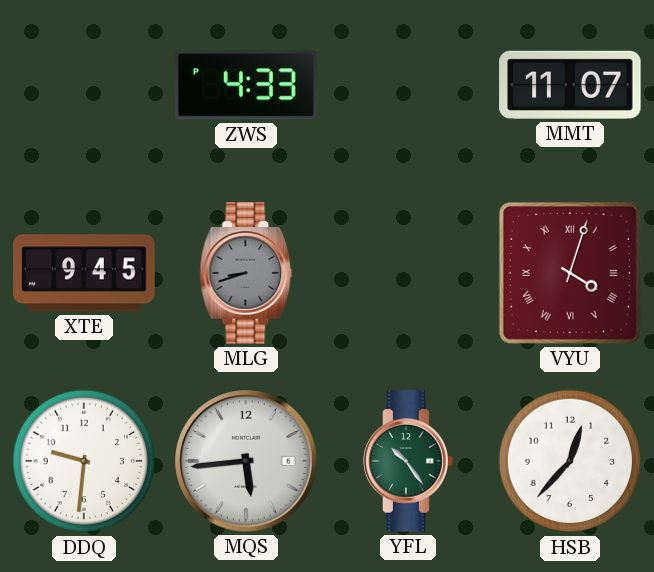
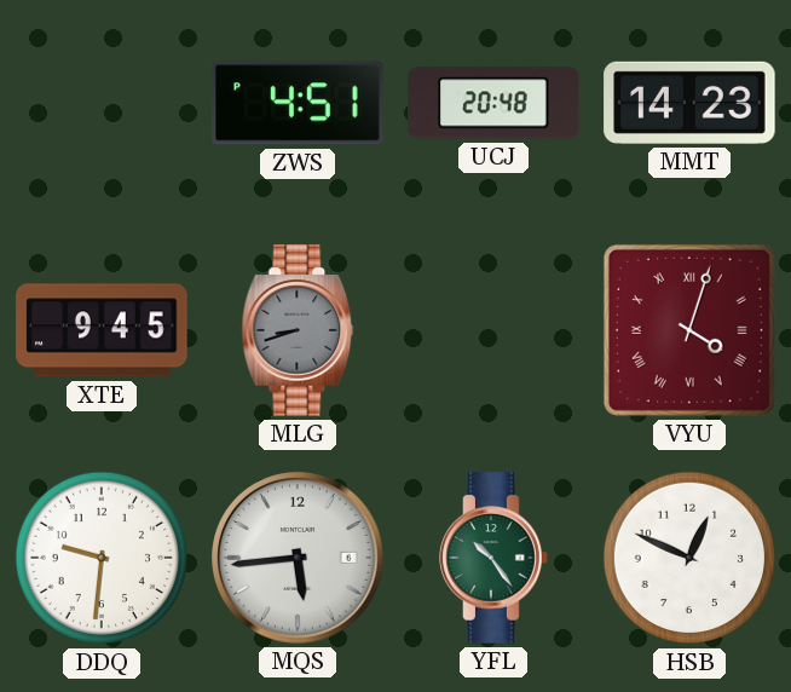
ZWS: 4:33 -> 4:51
UCJ: none -> 20:48
MMT: 11:07 -> 14:23
HSB: 12:37 -> 12:49
